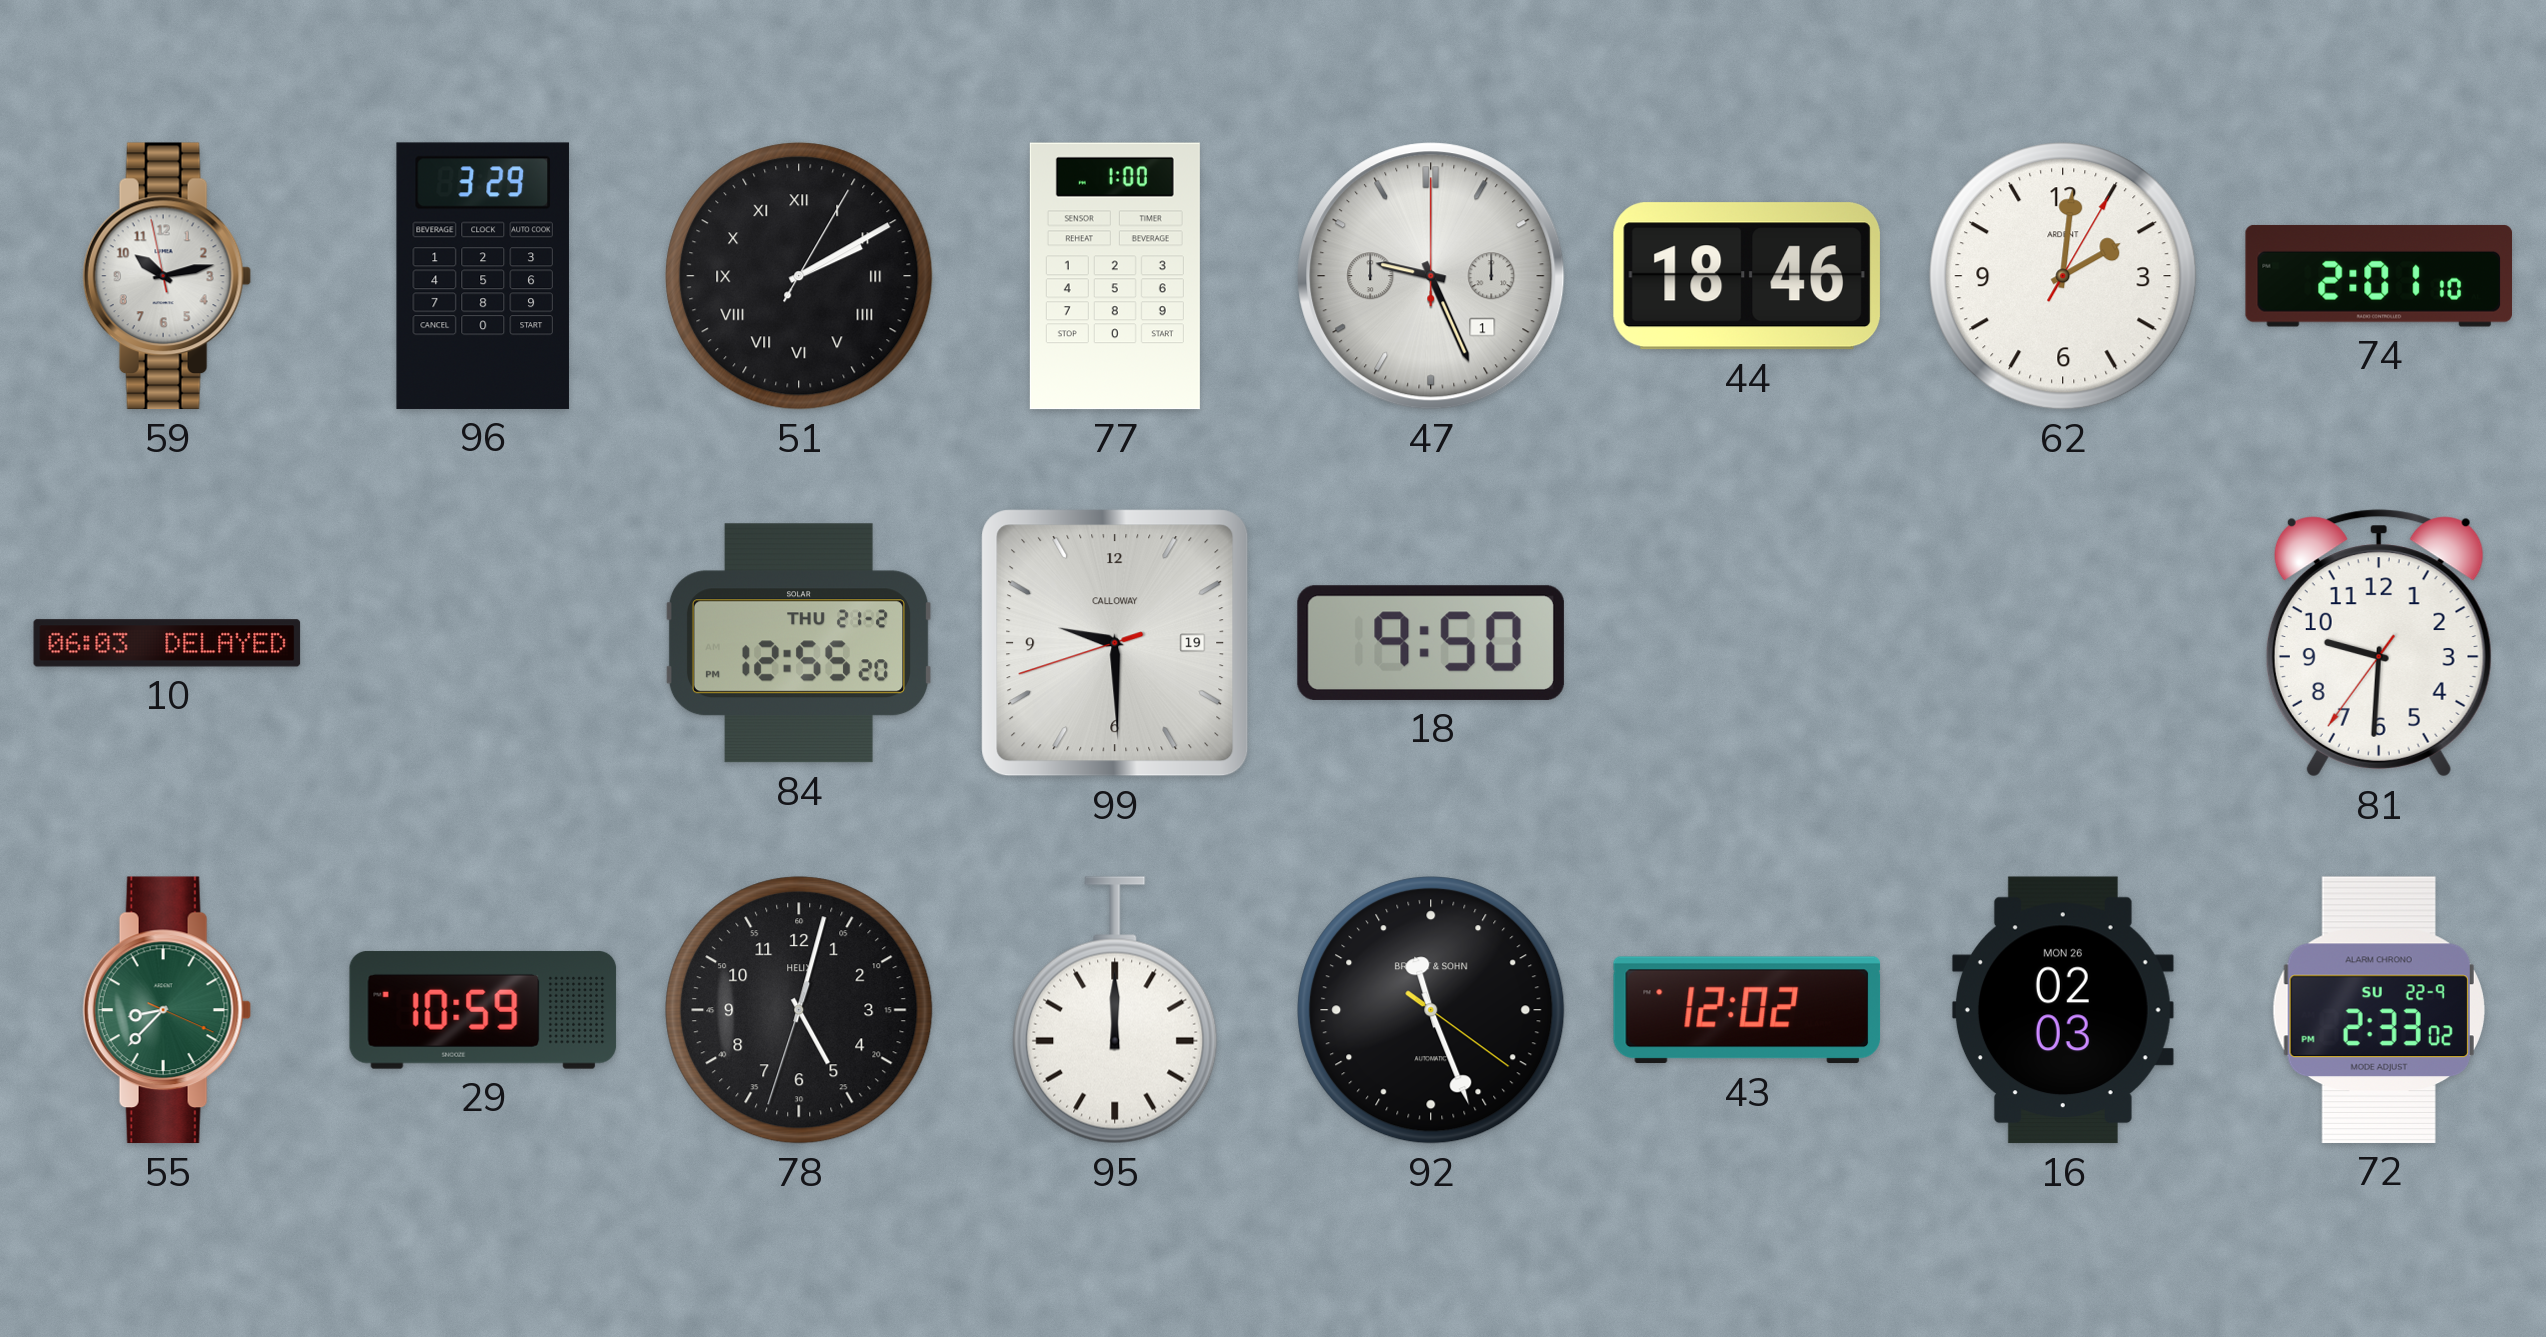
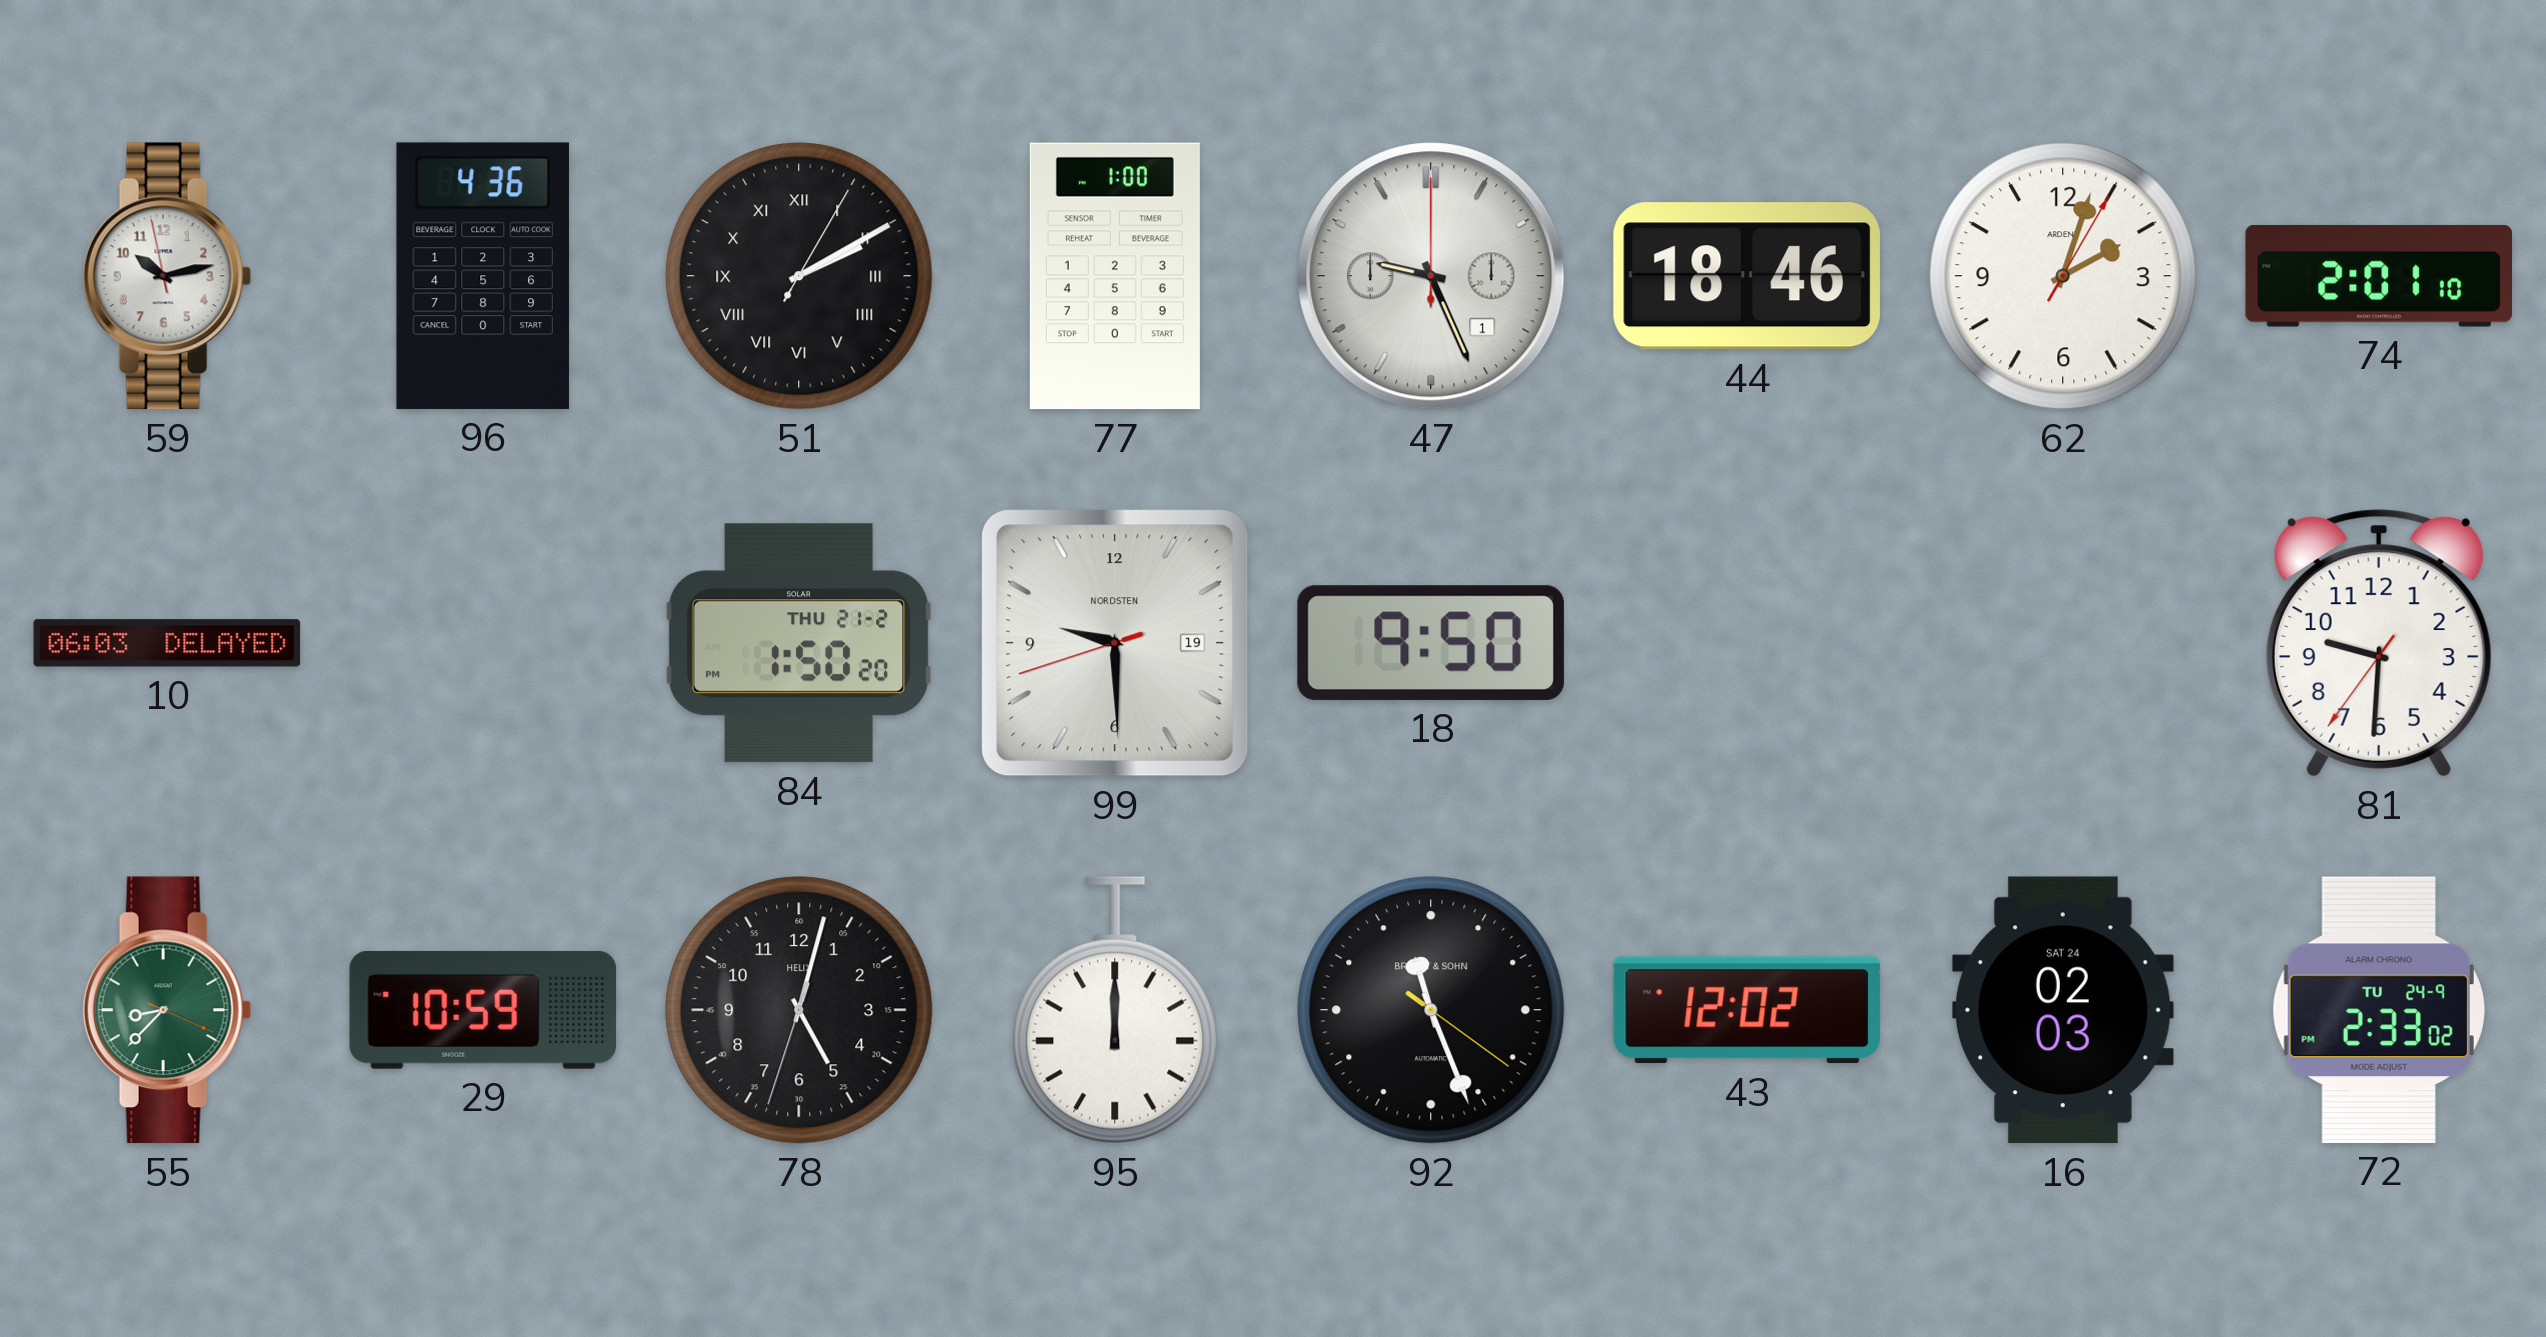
96: 3:29 -> 4:36
62: 2:01 -> 2:03
84: 12:55 -> 1:50
99 brand: CALLOWAY -> NORDSTEN
16 date: MON 26 -> SAT 24
72 date: SU 22-9 -> TU 24-9
